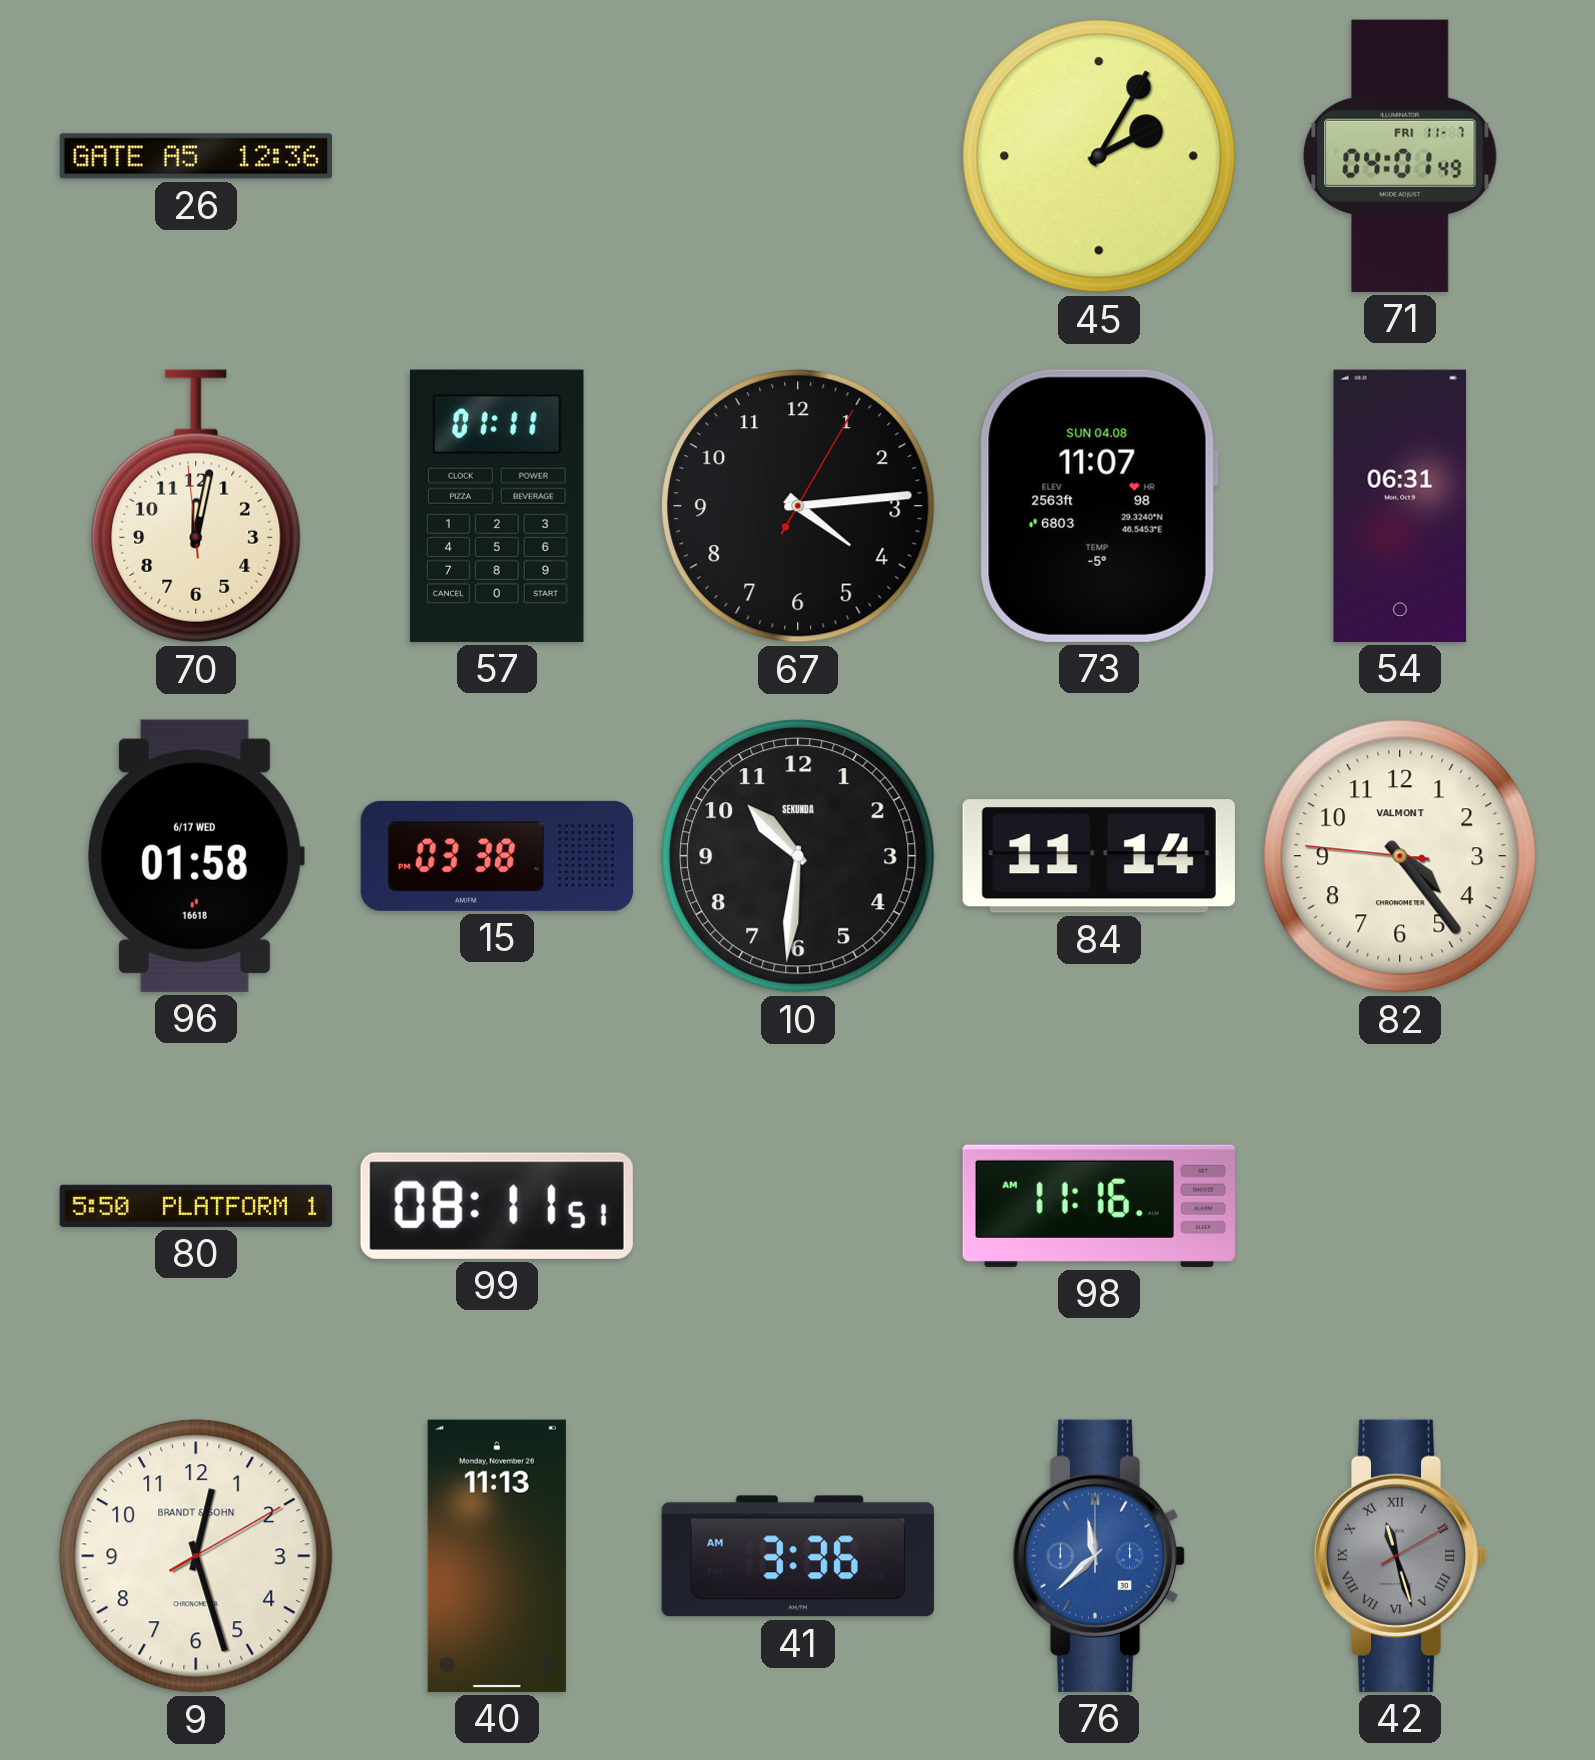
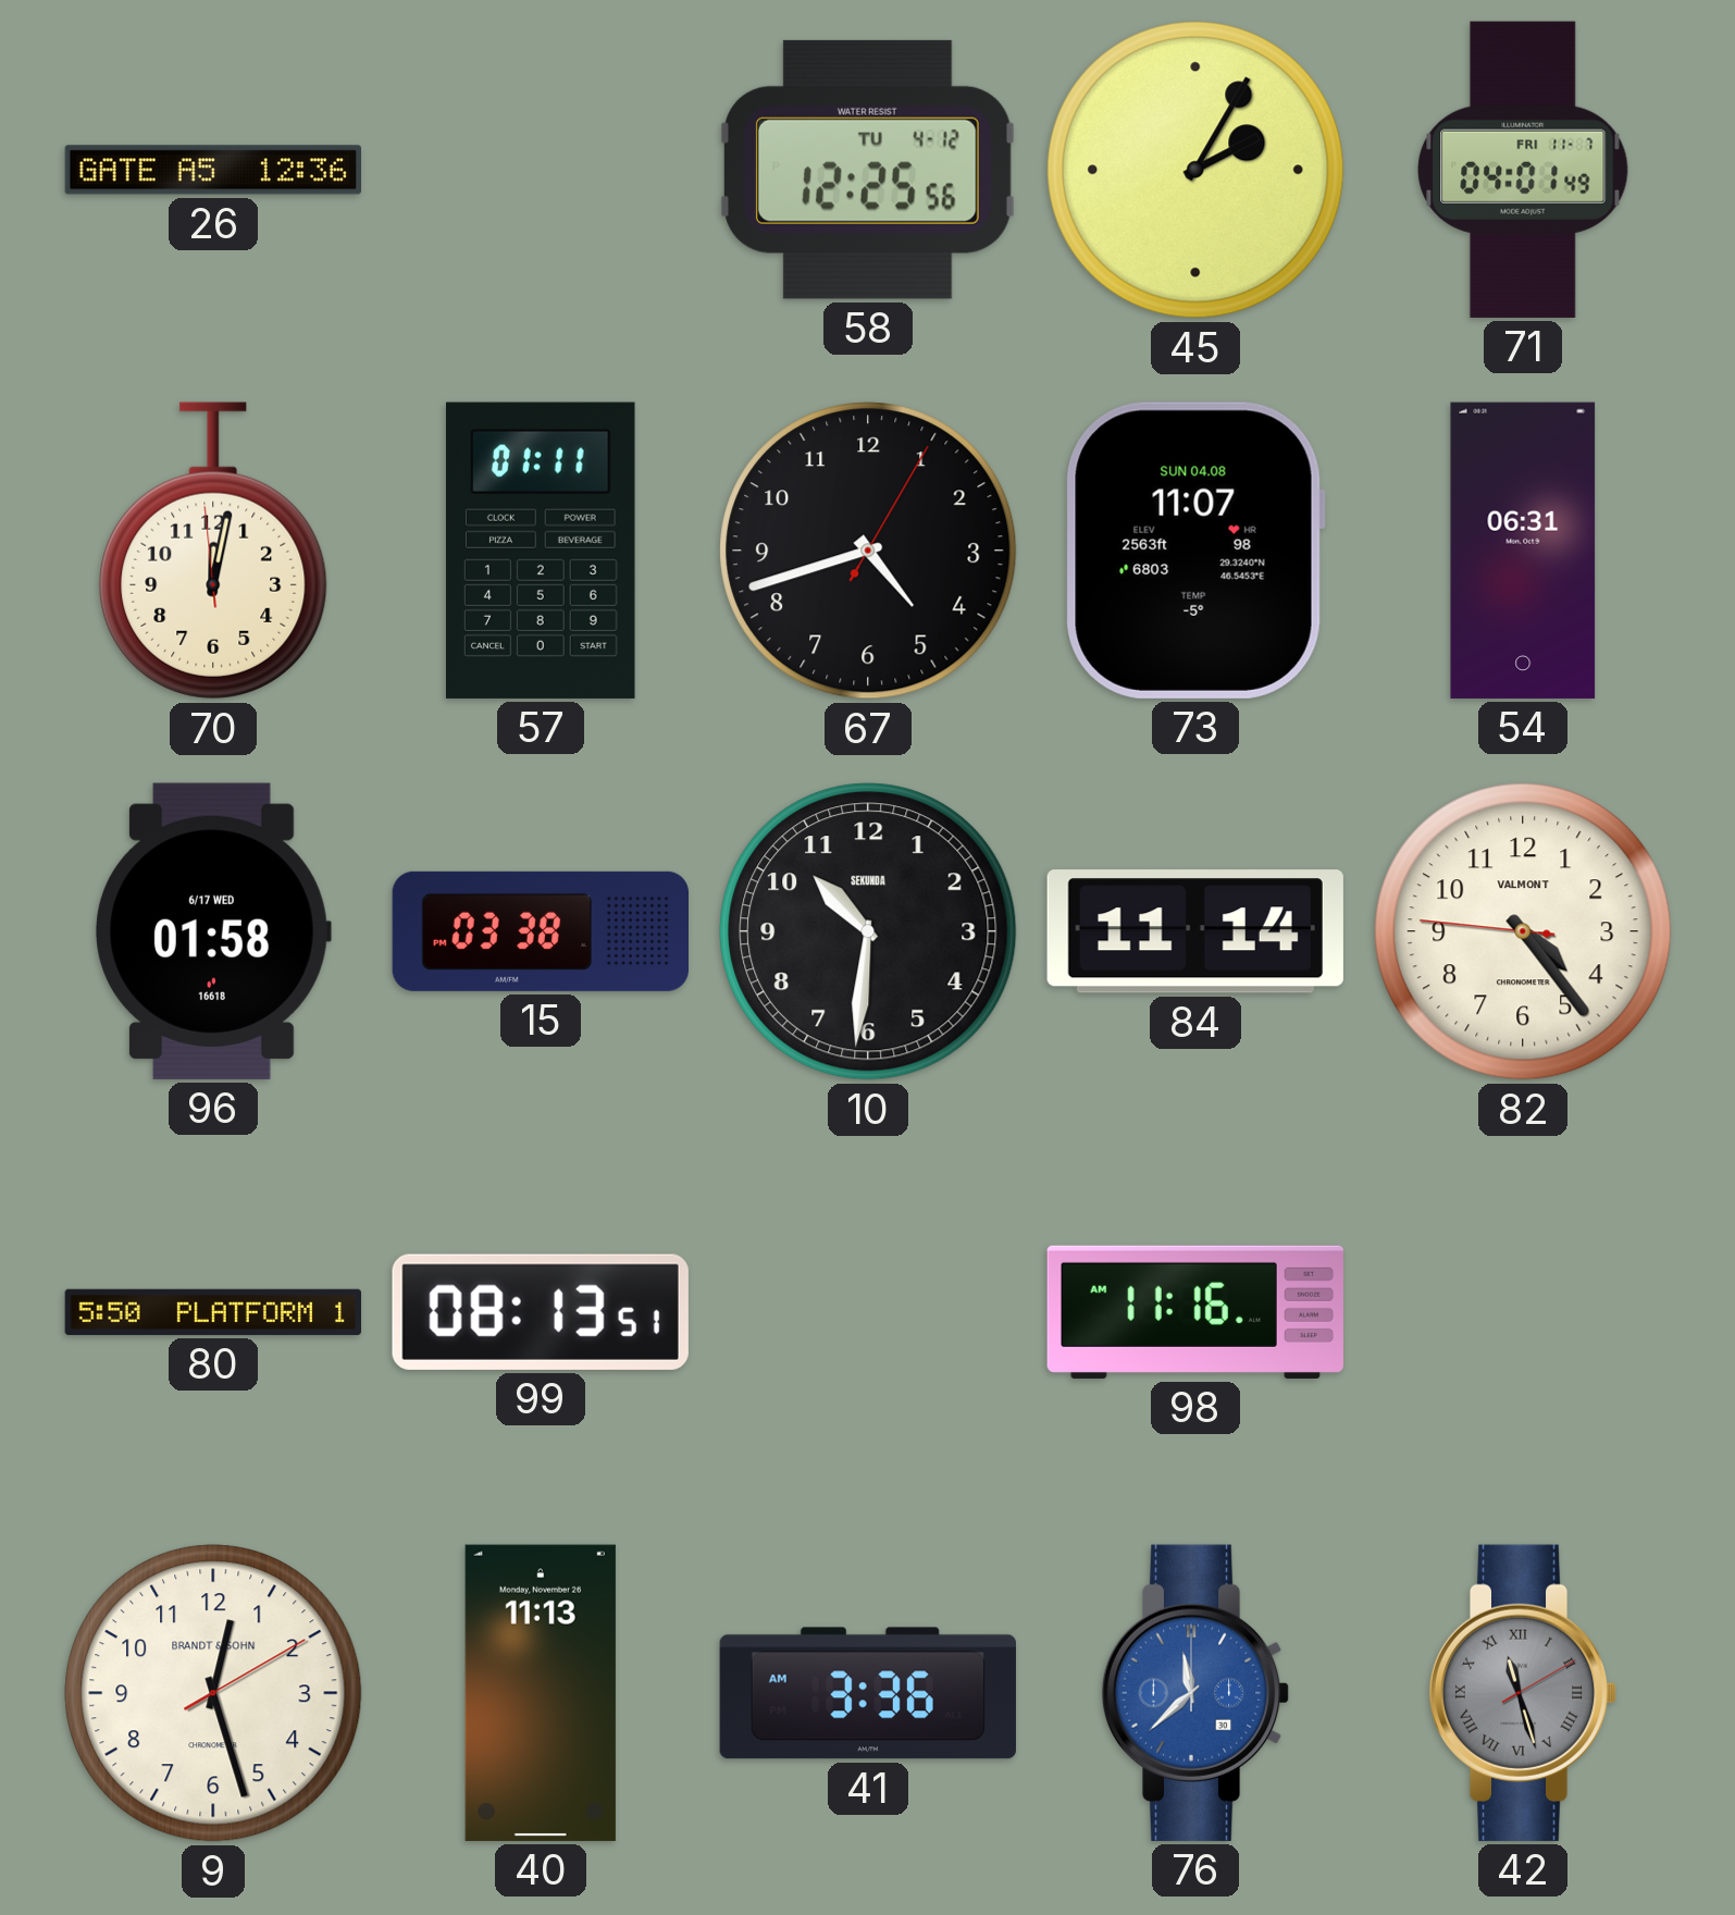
58: none -> 12:25
67: 4:14 -> 4:42
99: 08:11 -> 08:13
